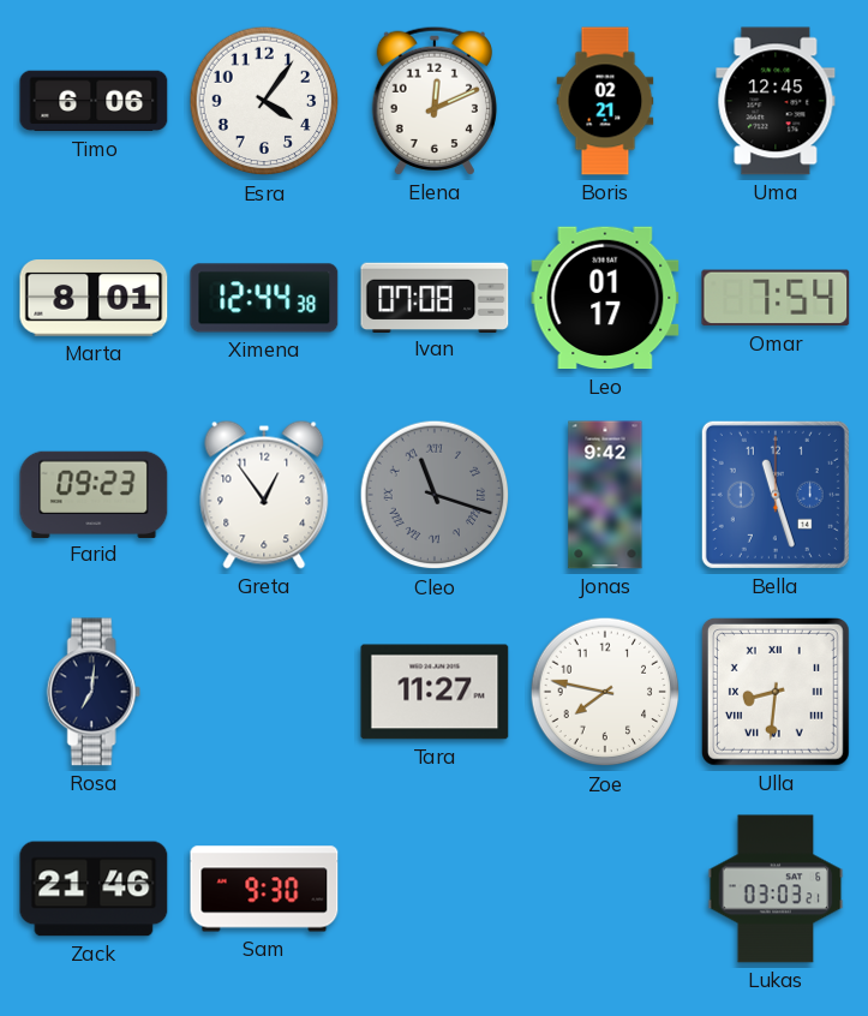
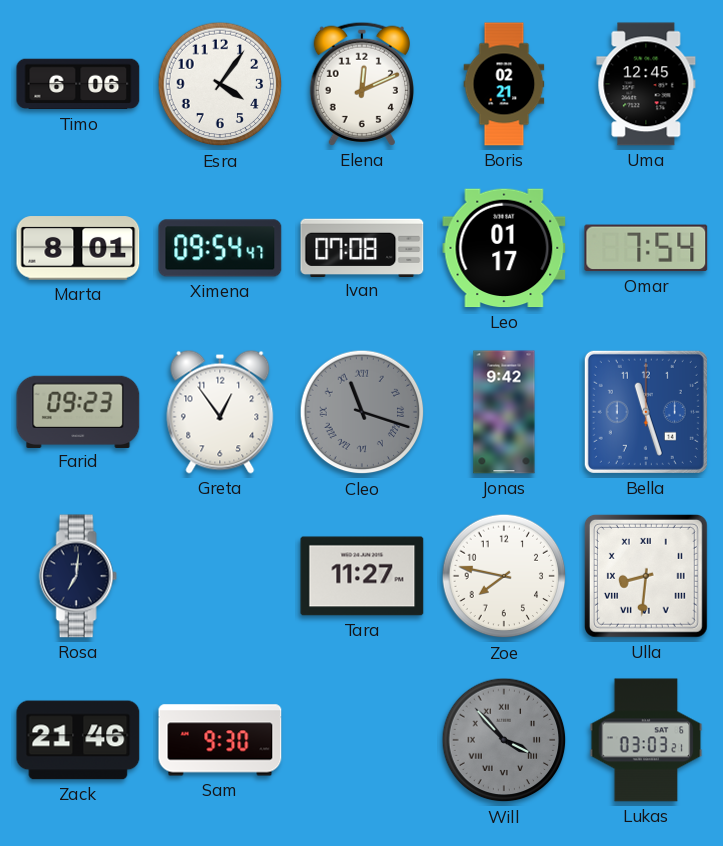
Ximena: 12:44 -> 09:54
Will: none -> 3:53
